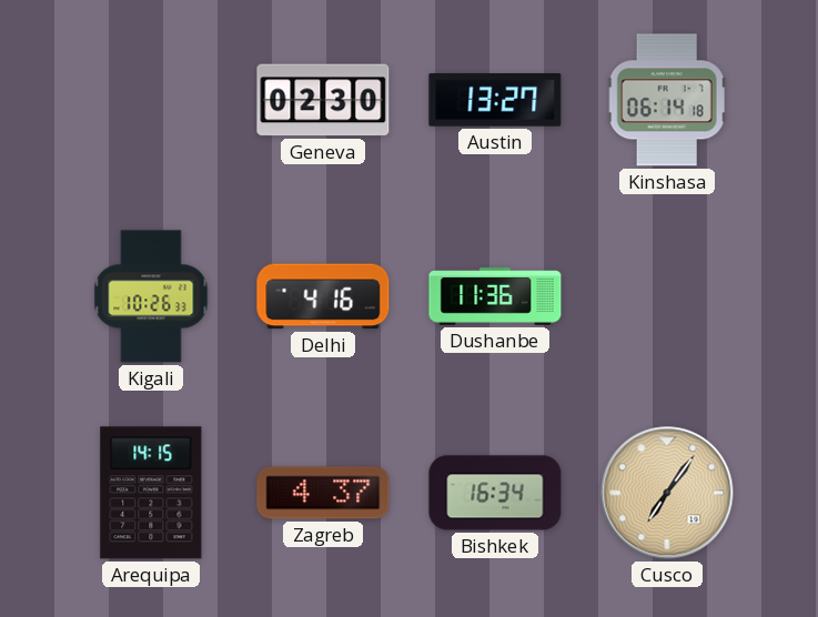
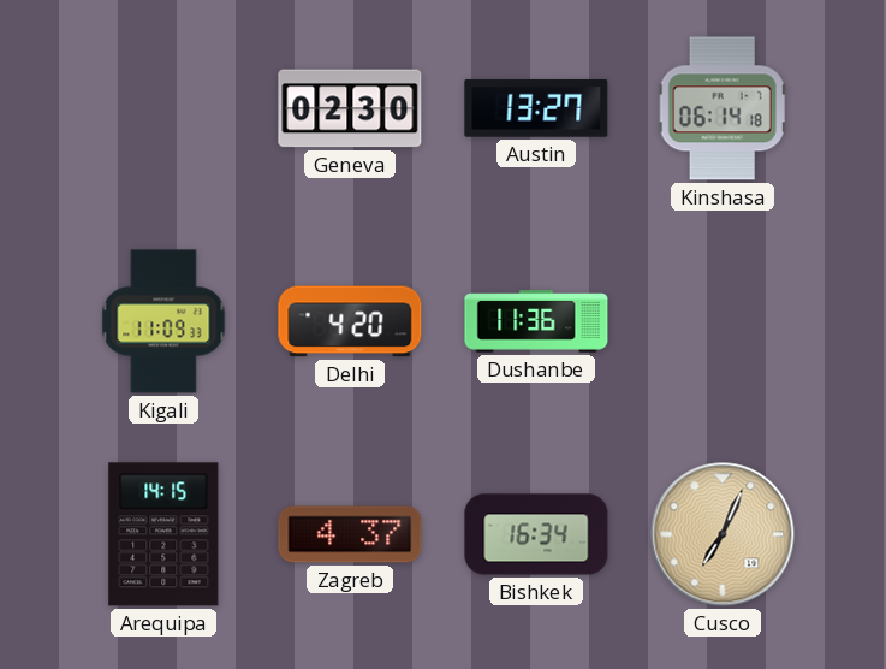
Kigali: 10:26 -> 11:09
Delhi: 4:16 -> 4:20
Cusco: 7:06 -> 7:04
